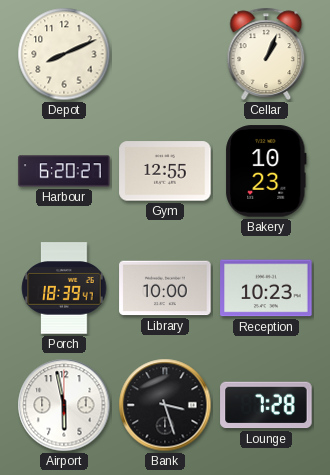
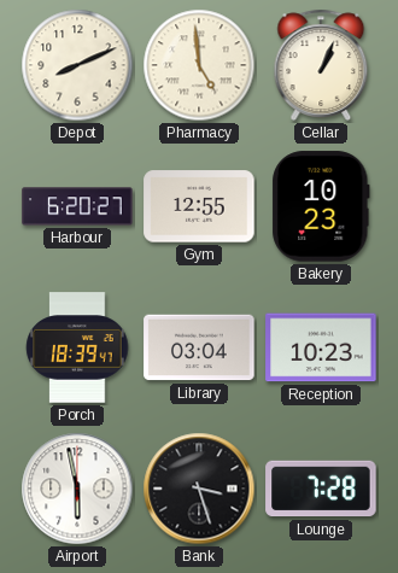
Pharmacy: none -> 4:59
Library: 10:00 -> 03:04
